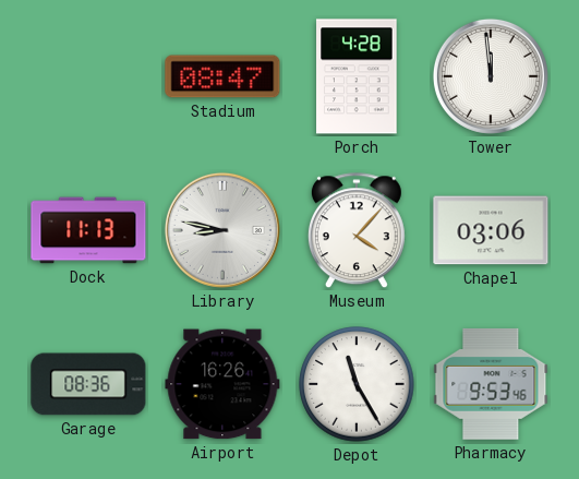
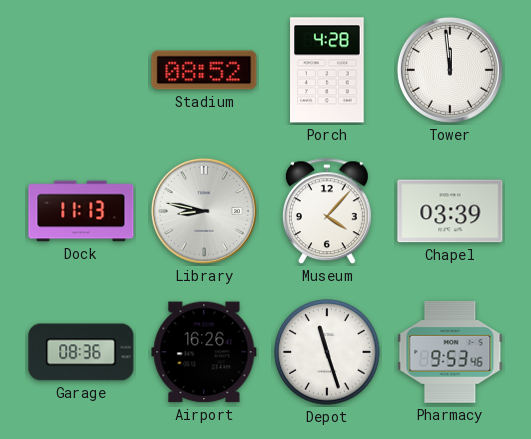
Stadium: 08:47 -> 08:52
Chapel: 03:06 -> 03:39
Depot: 11:25 -> 11:27
